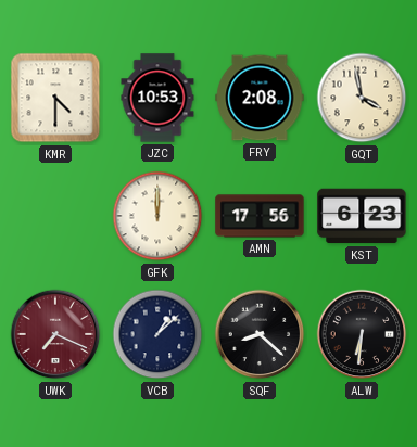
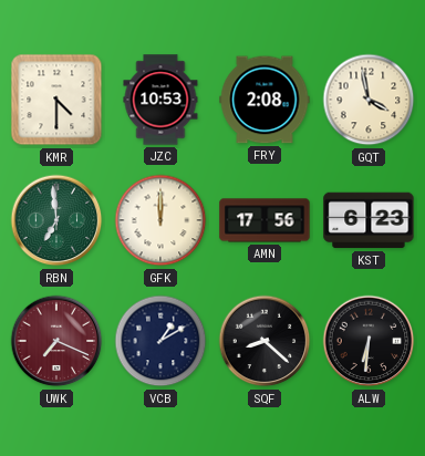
RBN: none -> 6:59
VCB: 1:08 -> 1:10
